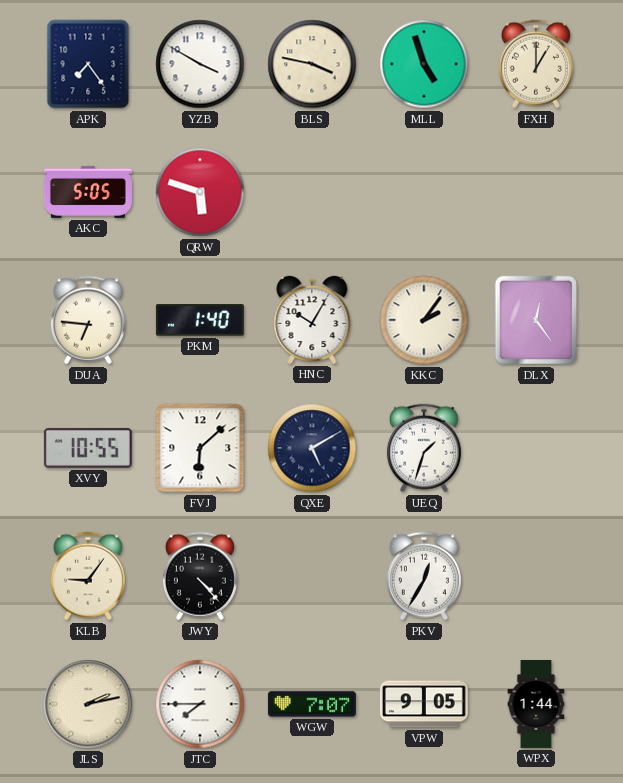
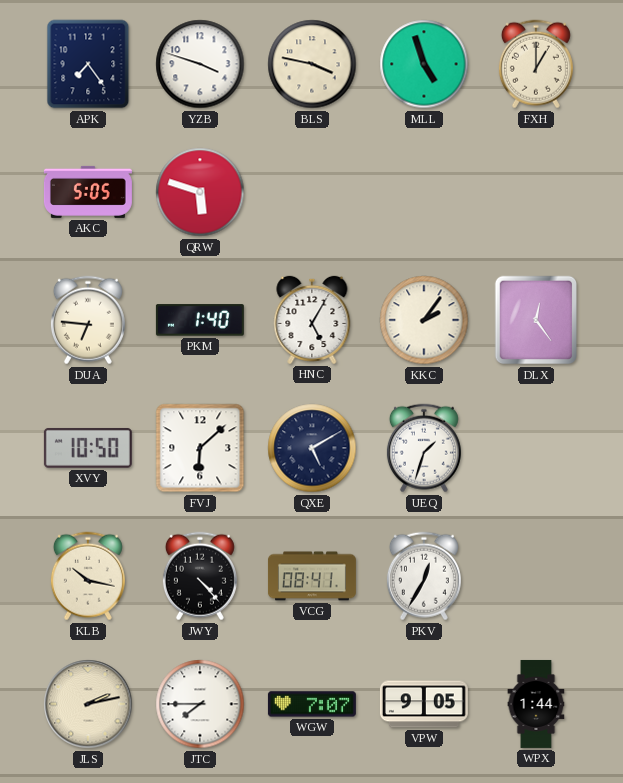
YZB: 3:50 -> 3:48
HNC: 10:05 -> 5:05
XVY: 10:55 -> 10:50
KLB: 9:06 -> 10:17
VCG: none -> 08:41
